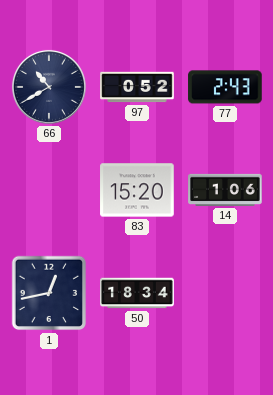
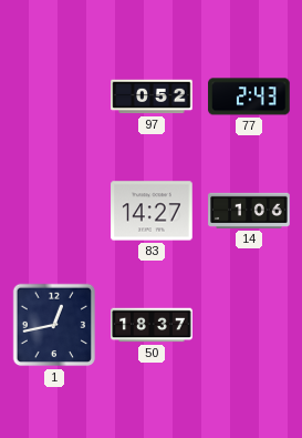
66: 10:40 -> none
83: 15:20 -> 14:27
50: 18:34 -> 18:37
